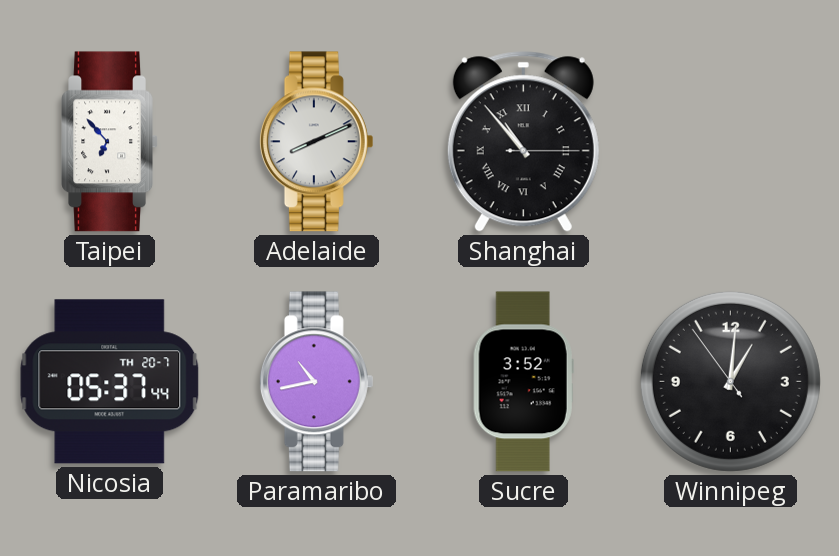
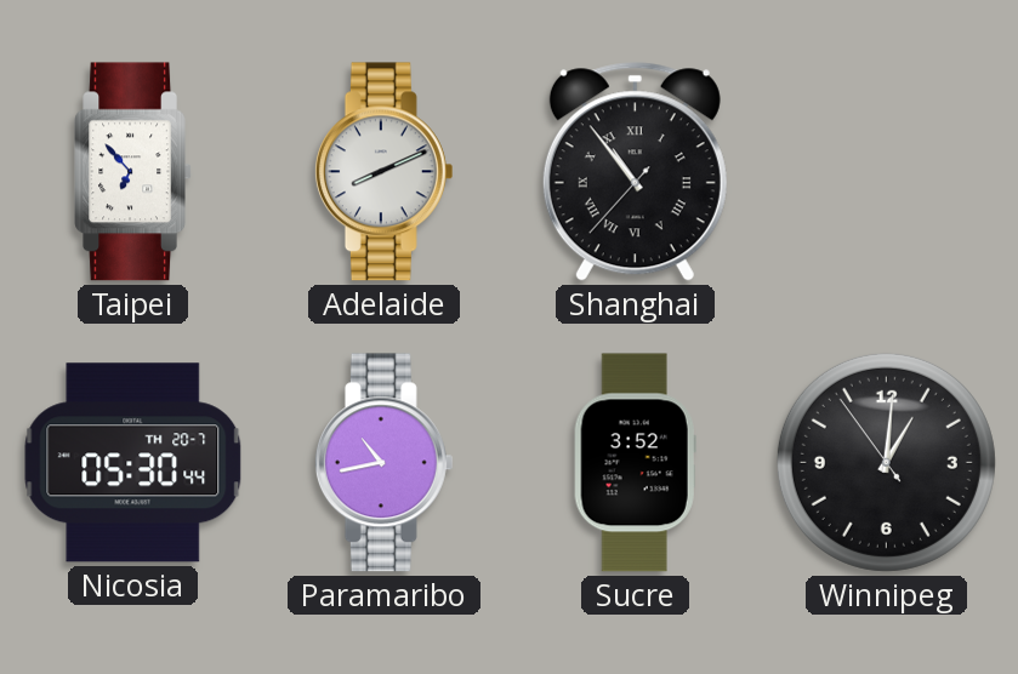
Shanghai: 10:53:15 -> 10:53:37
Nicosia: 05:37 -> 05:30
